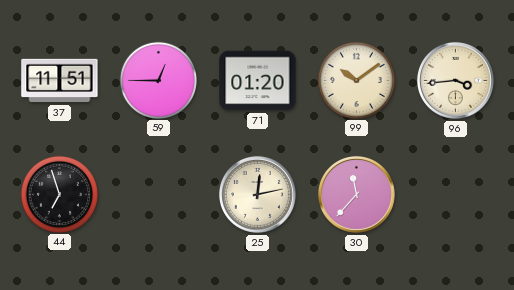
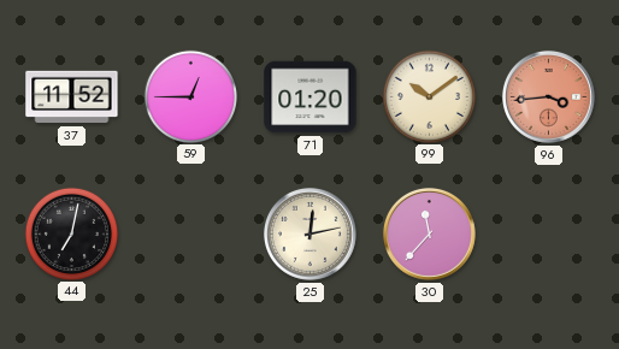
37: 11:51 -> 11:52
96 dial: cream -> salmon
44: 6:57 -> 7:02
